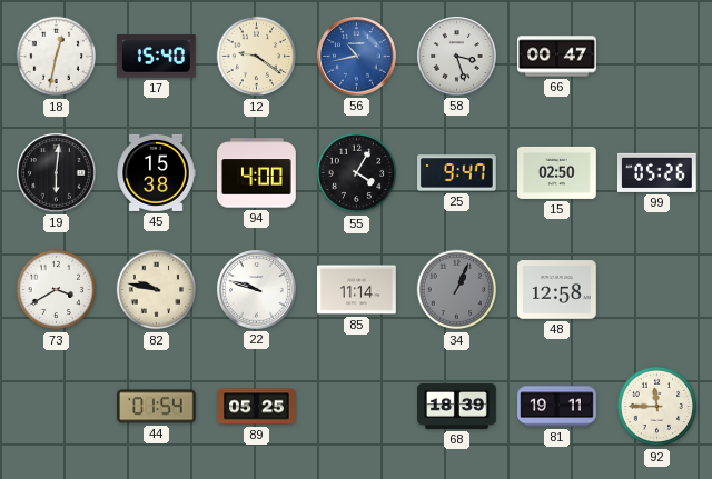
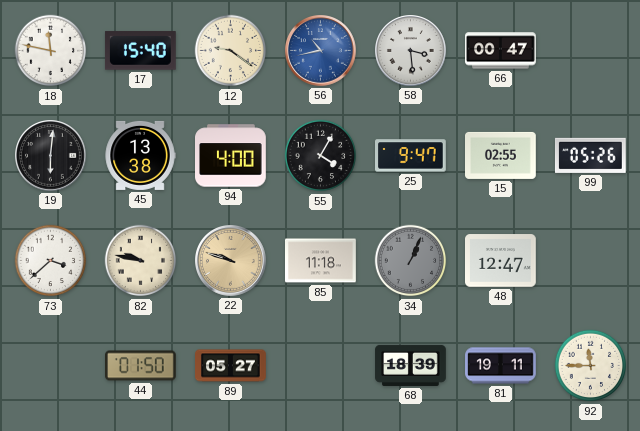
18: 12:32 -> 11:47
58: 3:27 -> 3:29
45: 15:38 -> 13:38
15: 02:50 -> 02:55
73: 3:40 -> 3:38
22 dial: white -> champagne
85: 11:14 -> 11:18
48: 12:58 -> 12:47
44: 01:54 -> 01:50
89: 05:25 -> 05:27
